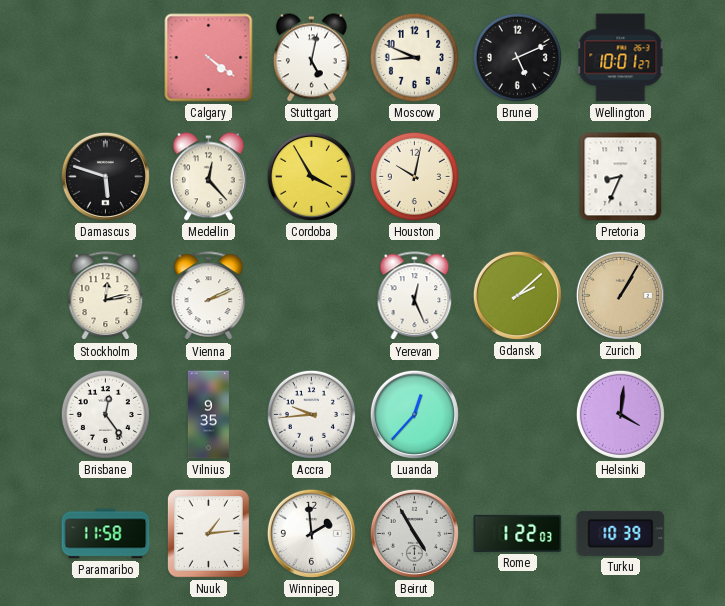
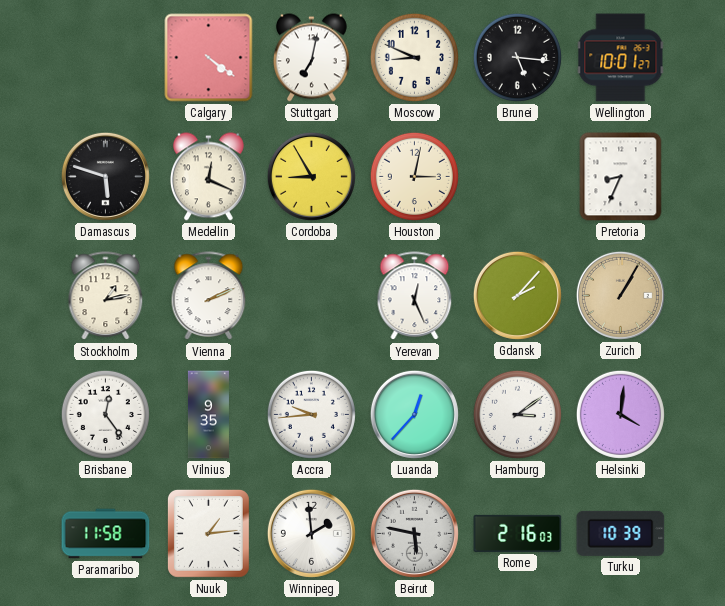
Stuttgart: 5:02 -> 7:02
Brunei: 5:11 -> 5:16
Medellin: 12:23 -> 12:19
Cordoba: 3:55 -> 8:55
Houston: 10:02 -> 3:02
Stockholm: 12:13 -> 1:13
Gdansk: 2:08 -> 2:07
Hamburg: none -> 3:09
Beirut: 4:55 -> 5:47
Rome: 1:22 -> 2:16
